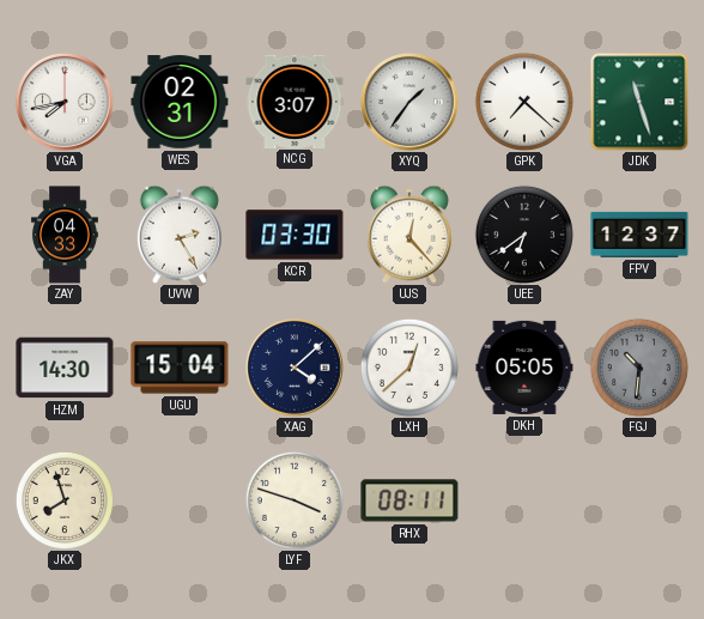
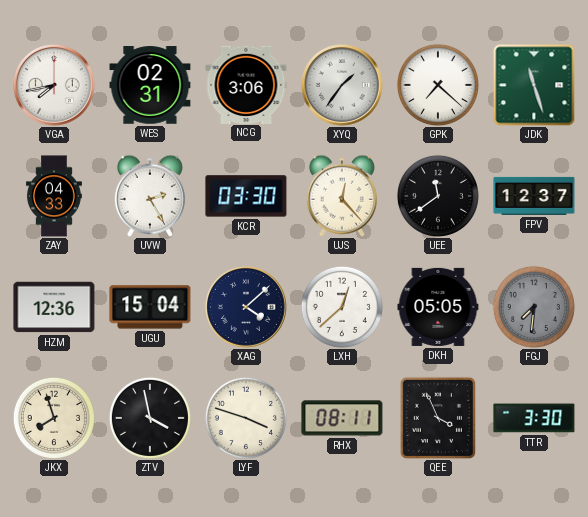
NCG: 3:07 -> 3:06
UEE: 6:39 -> 11:39
HZM: 14:30 -> 12:36
FGJ: 10:31 -> 7:31
ZTV: none -> 3:58
QEE: none -> 3:56
TTR: none -> 3:30
